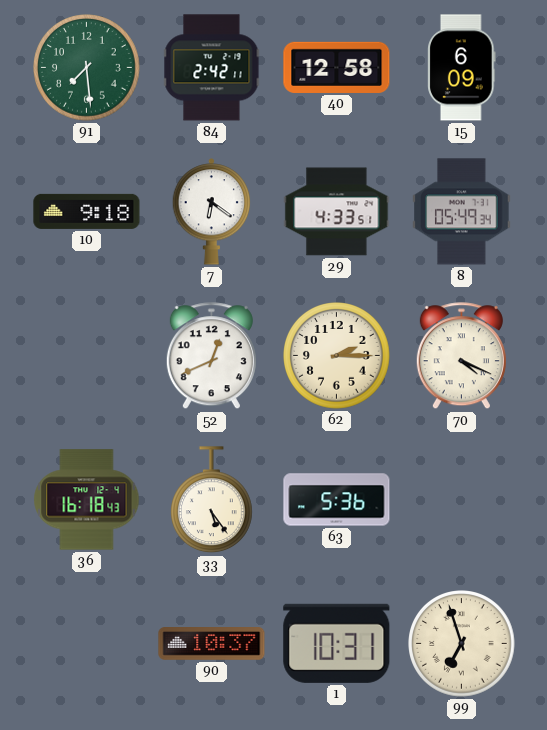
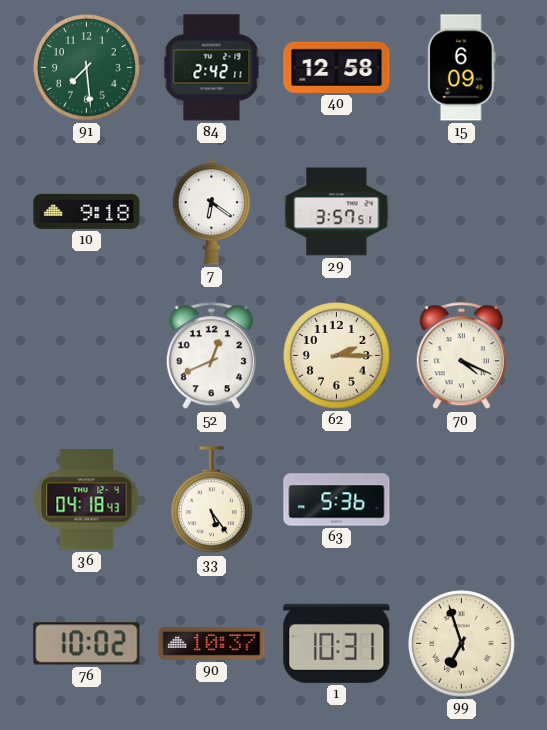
29: 4:33 -> 3:57
8: 05:49 -> none
36: 16:18 -> 04:18
76: none -> 10:02
